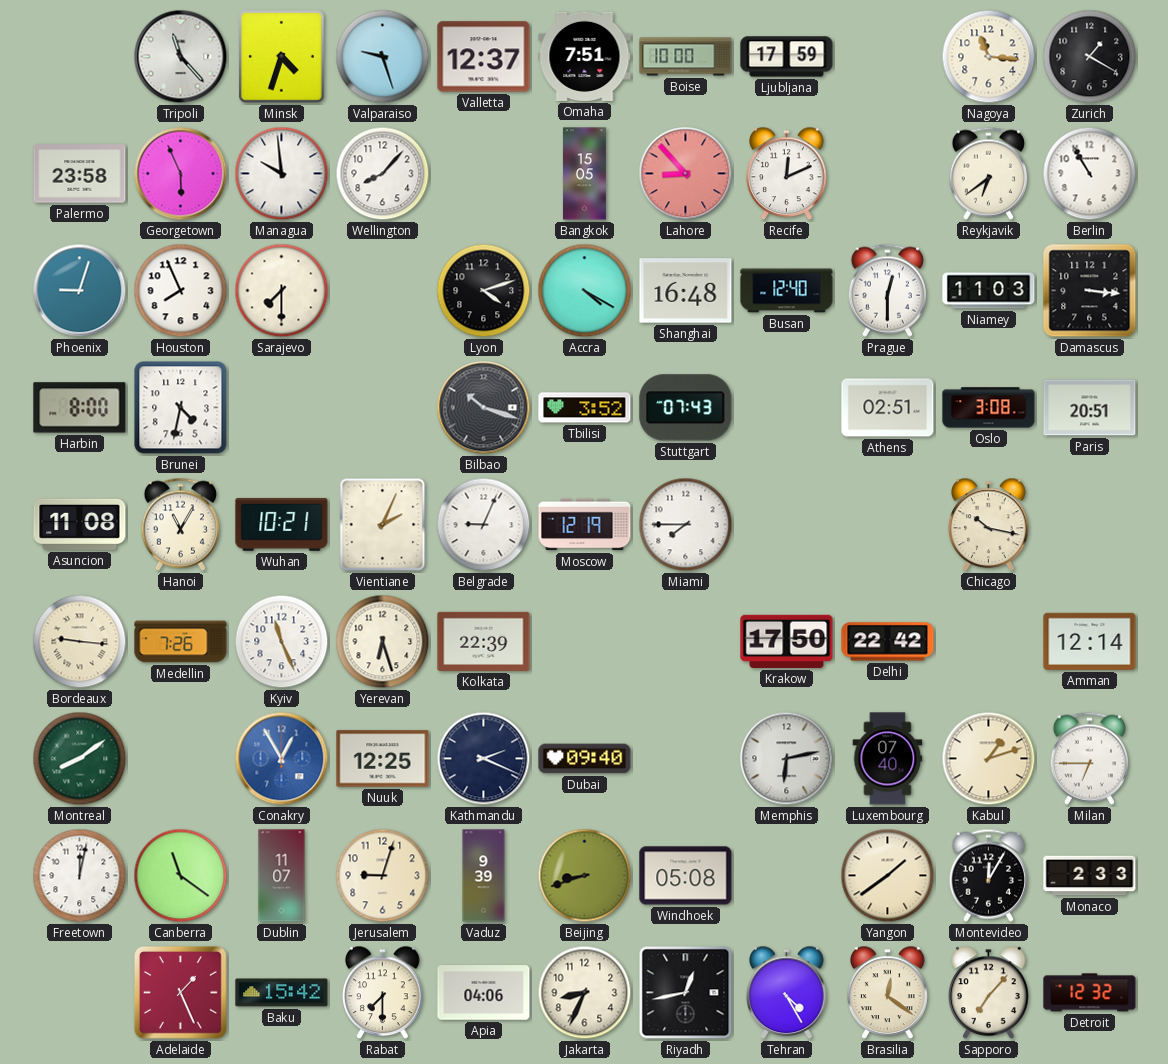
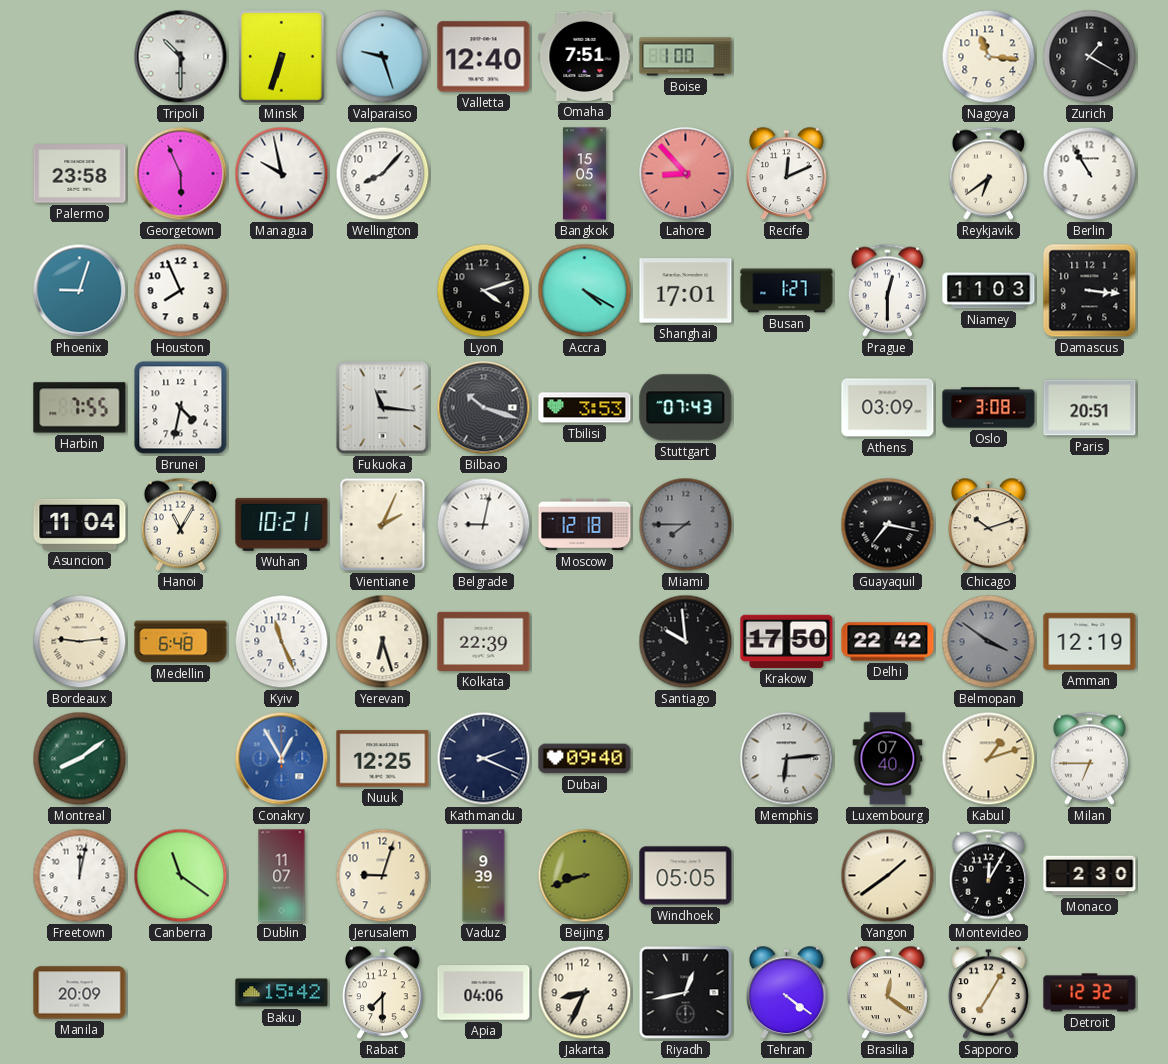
Tripoli: 11:23 -> 10:30
Minsk: 4:33 -> 6:33
Valletta: 12:37 -> 12:40
Boise: 10:00 -> 1:00
Ljubljana: 17:59 -> none
Managua: 9:59 -> 9:58
Sarajevo: 7:30 -> none
Shanghai: 16:48 -> 17:01
Busan: 12:40 -> 1:27
Harbin: 8:00 -> 7:55
Fukuoka: none -> 11:16
Tbilisi: 3:52 -> 3:53
Athens: 02:51 -> 03:09
Asuncion: 11:08 -> 11:04
Belgrade: 9:04 -> 9:02
Moscow: 12:19 -> 12:18
Miami dial: white -> grey
Guayaquil: none -> 7:17
Chicago: 10:17 -> 10:12
Bordeaux: 9:16 -> 9:14
Medellin: 7:26 -> 6:48
Santiago: none -> 9:59
Belmopan: none -> 3:51
Amman: 12:14 -> 12:19
Memphis: 6:13 -> 6:14
Windhoek: 05:08 -> 05:05
Monaco: 2:33 -> 2:30
Manila: none -> 20:09
Adelaide: 1:26 -> none
Tehran: 4:25 -> 4:21
Sapporo: 7:07 -> 7:05
